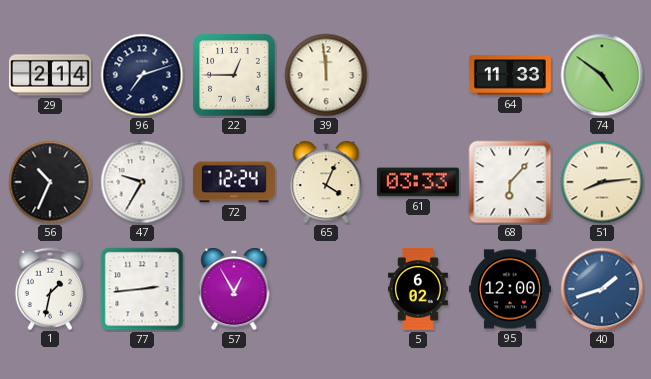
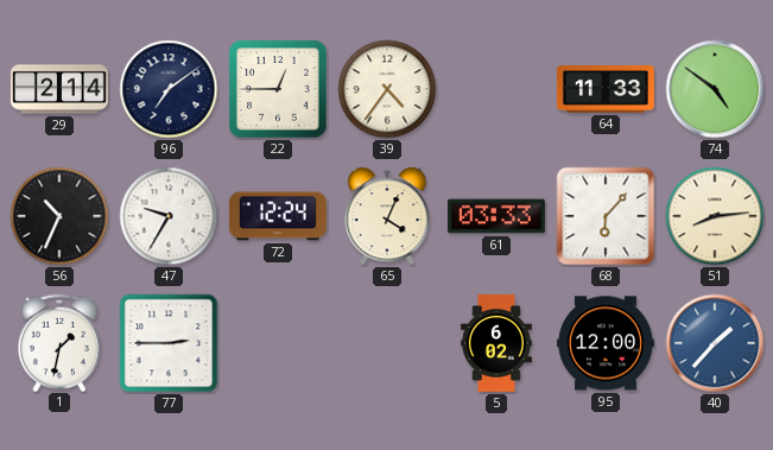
96: 7:12 -> 7:09
39: 11:59 -> 4:36
77: 2:44 -> 2:45
57: 12:55 -> none
40: 1:42 -> 1:37
